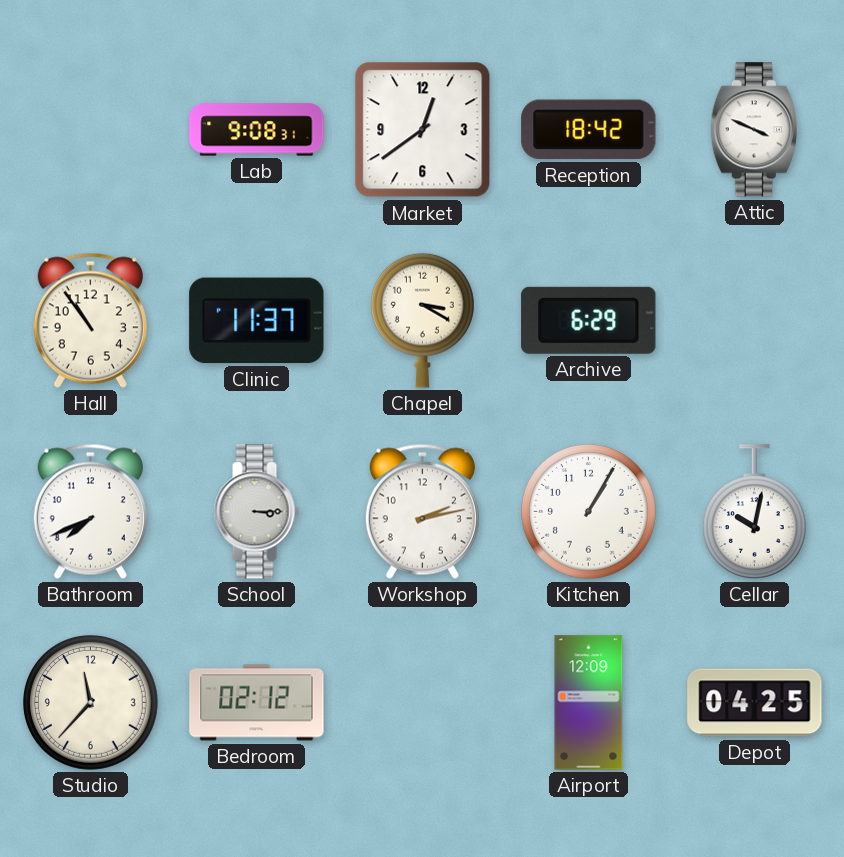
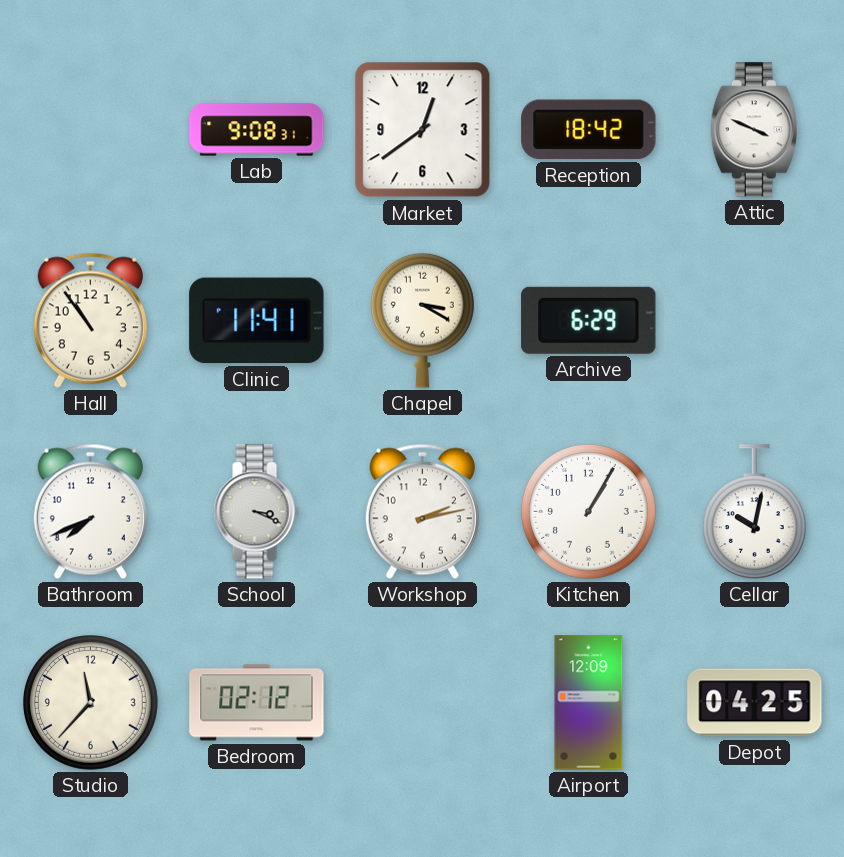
Clinic: 11:37 -> 11:41
School: 3:15 -> 3:19
